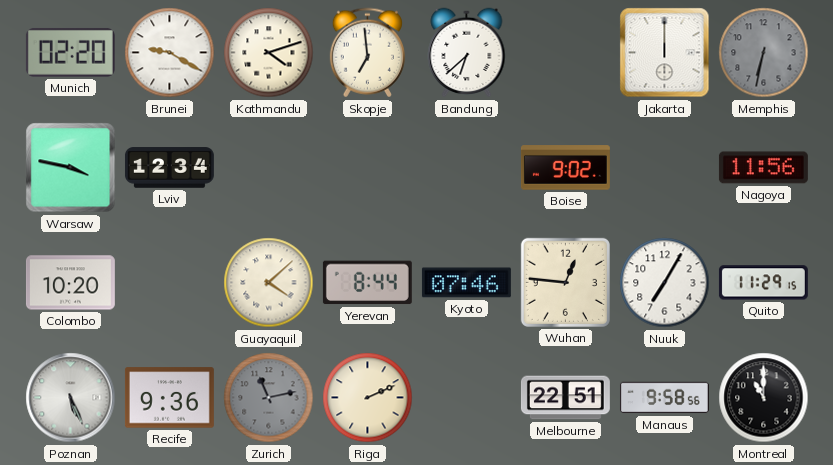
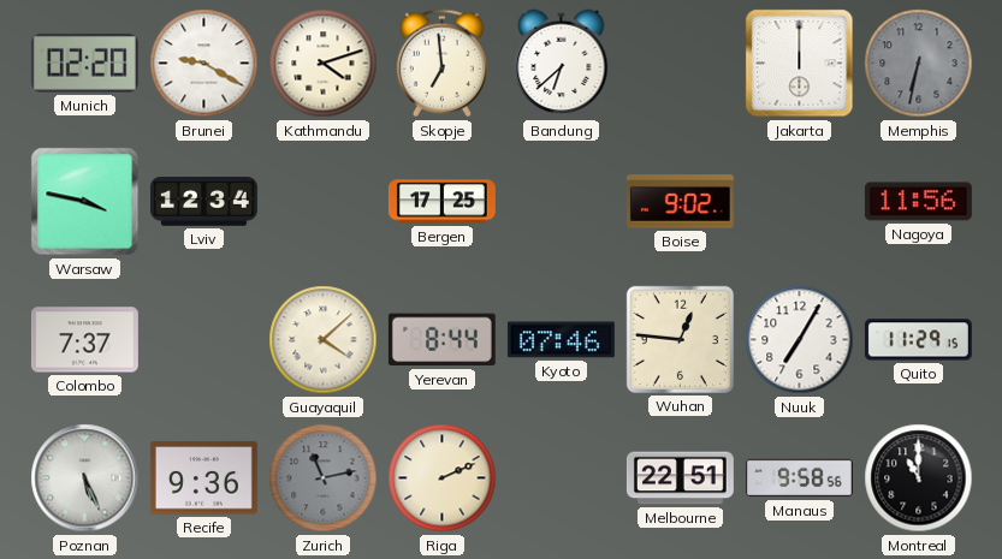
Bergen: none -> 17:25
Colombo: 10:20 -> 7:37
